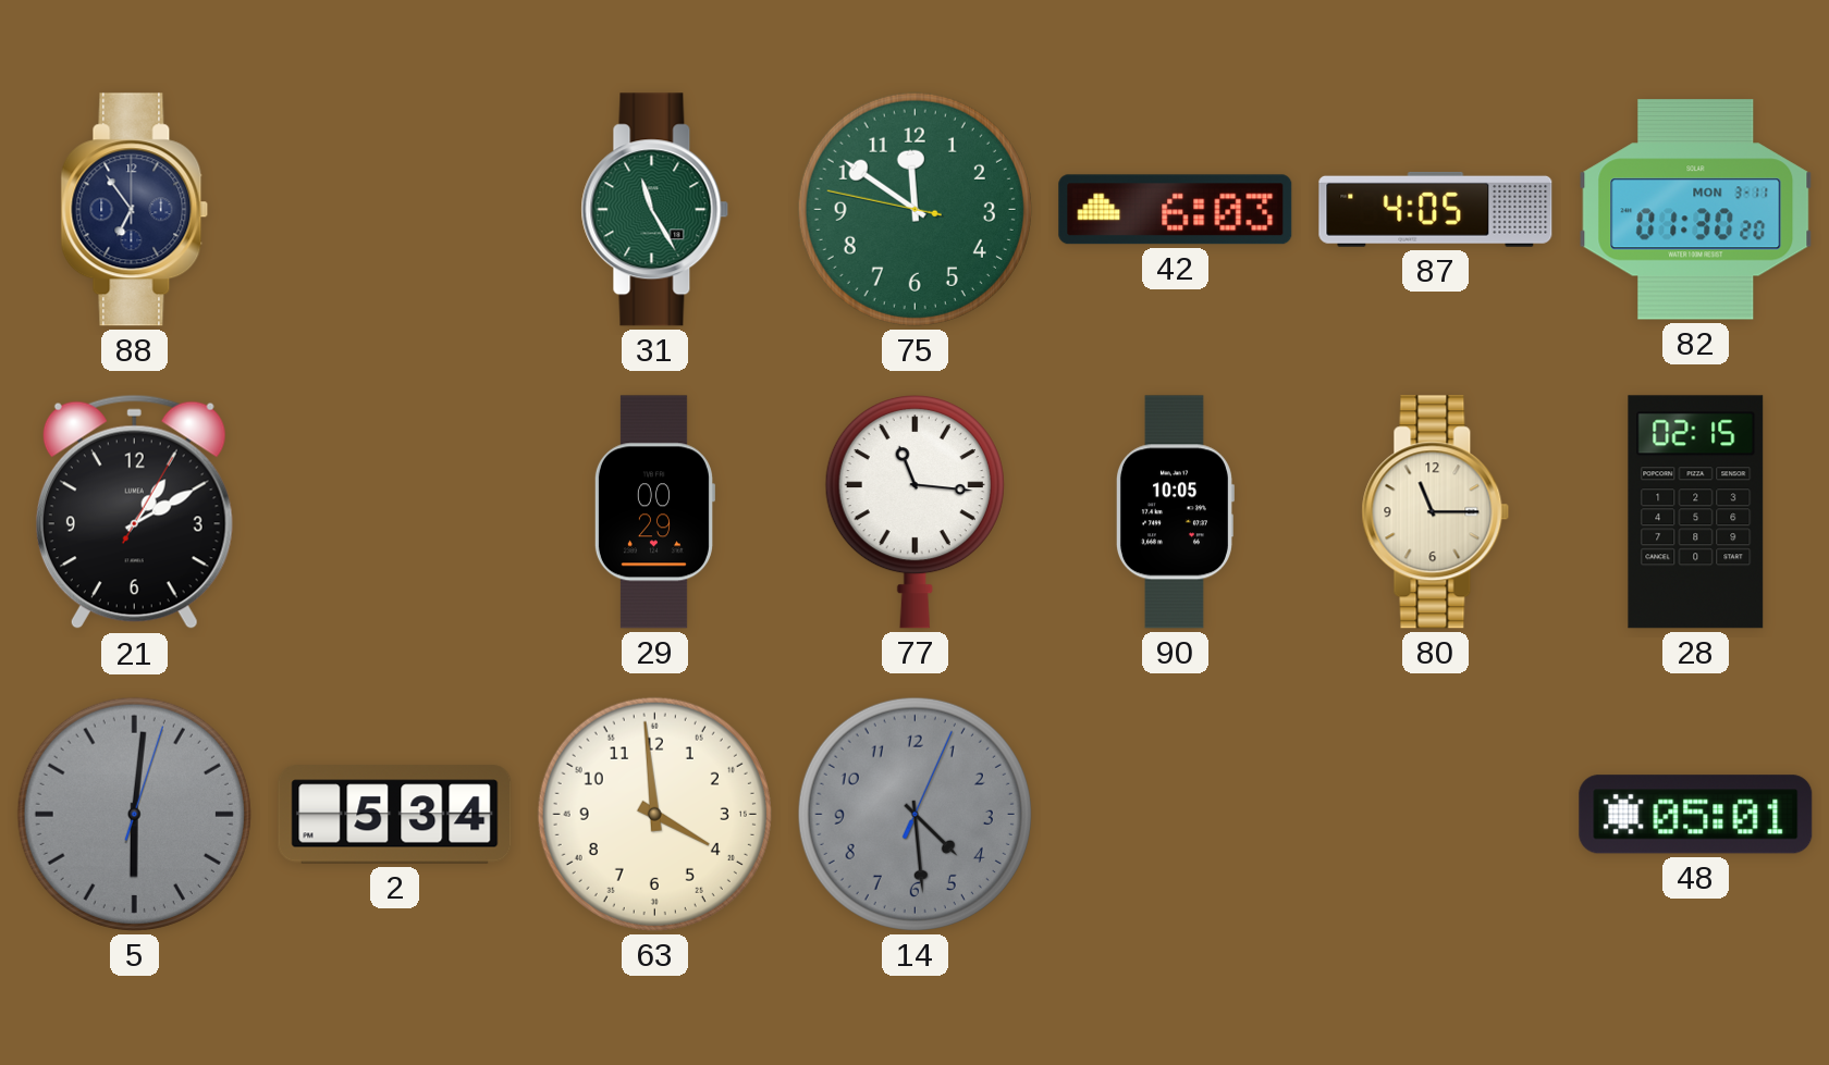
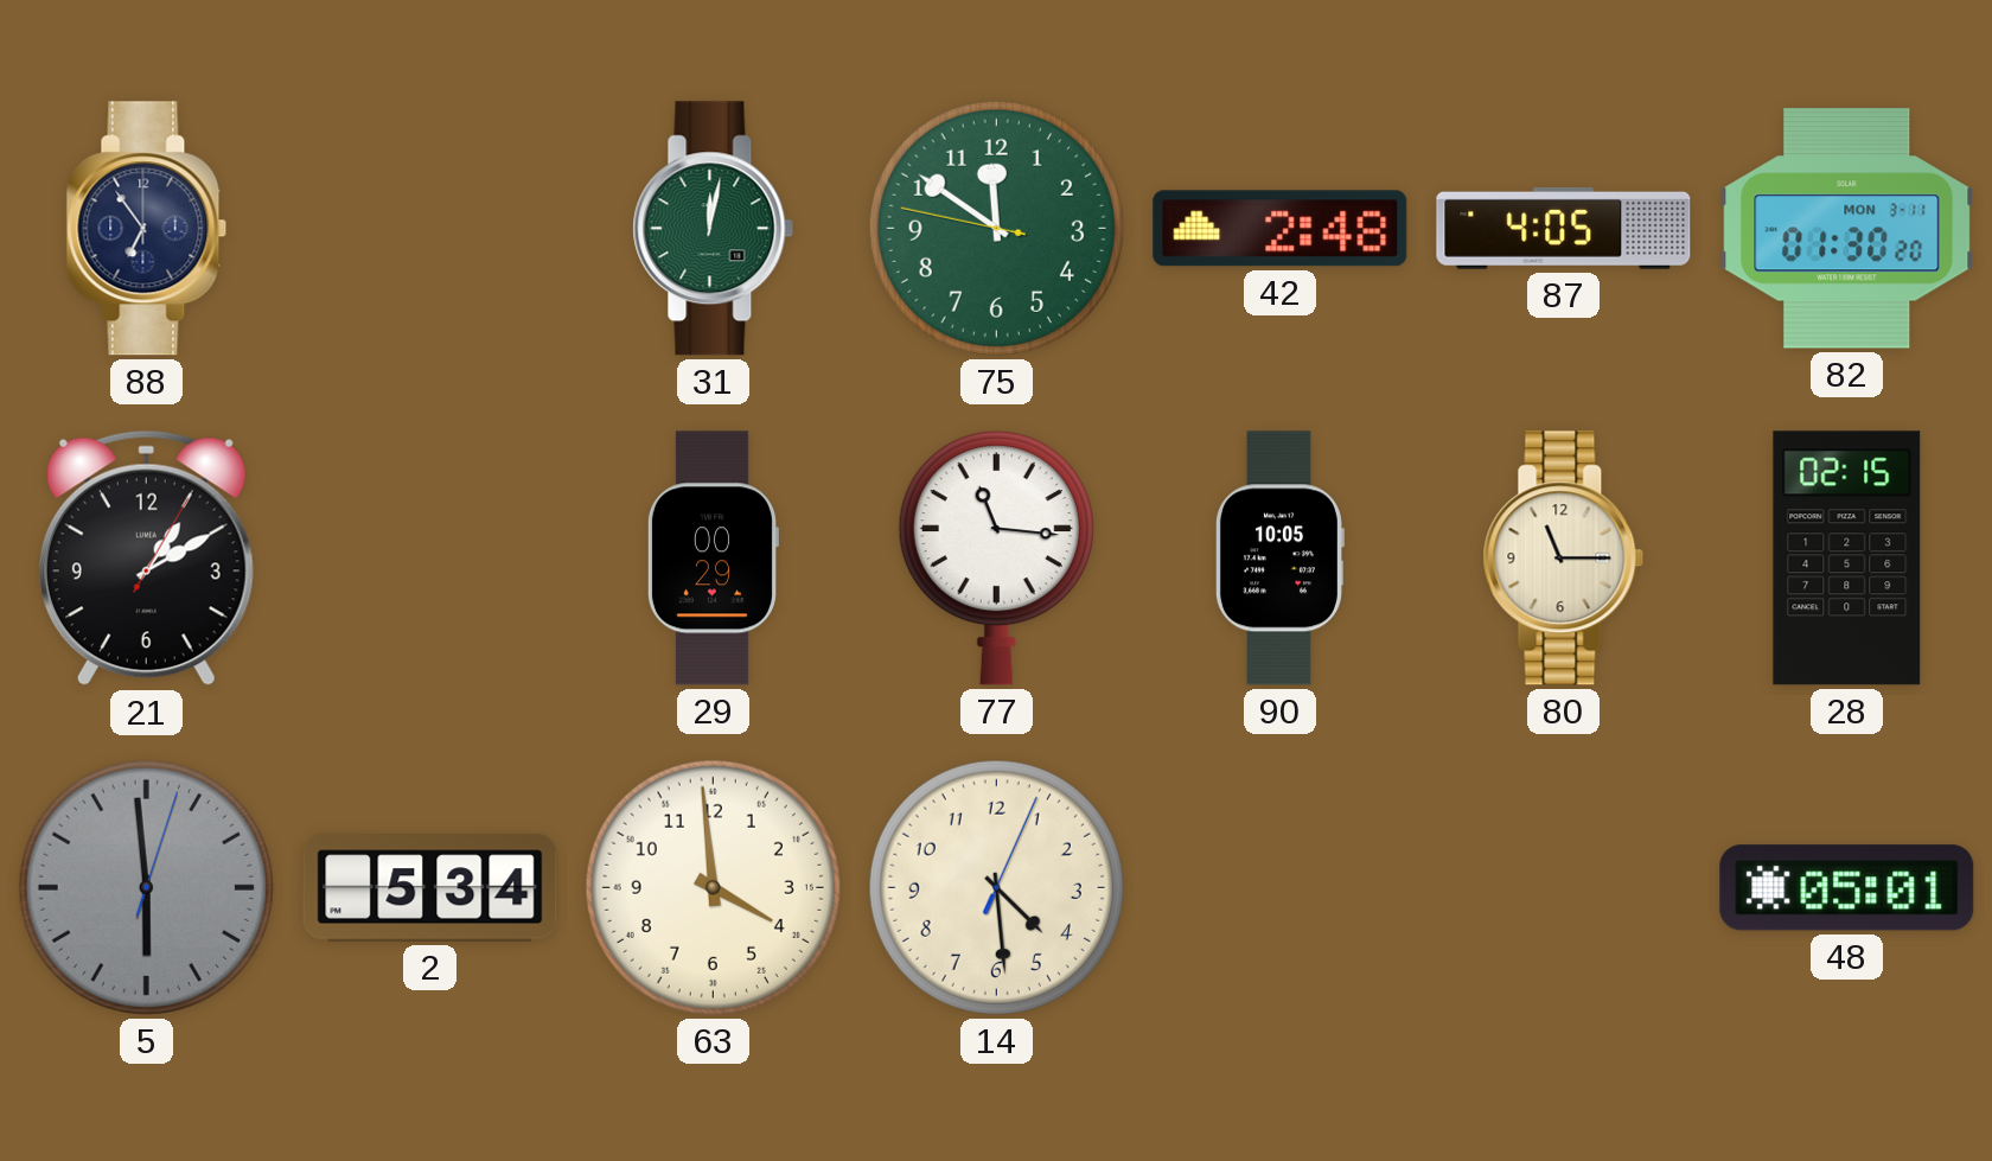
31: 11:25 -> 12:02
42: 6:03 -> 2:48
5: 6:01 -> 5:59
14 dial: grey -> cream
